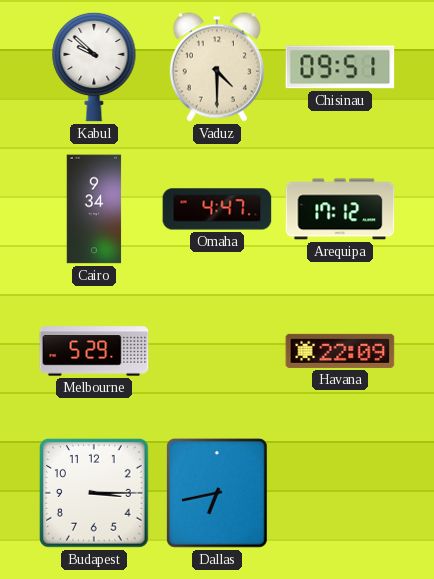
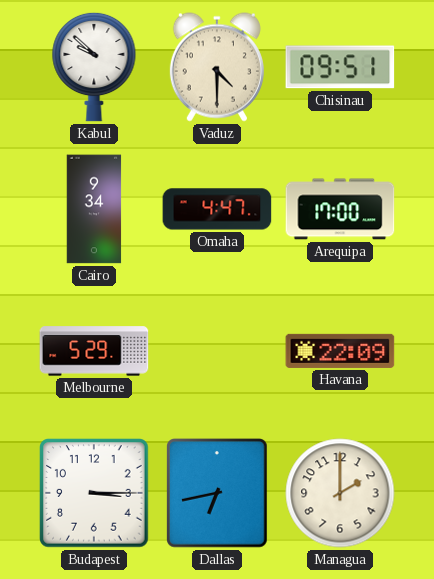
Arequipa: 17:12 -> 17:00
Managua: none -> 2:00
